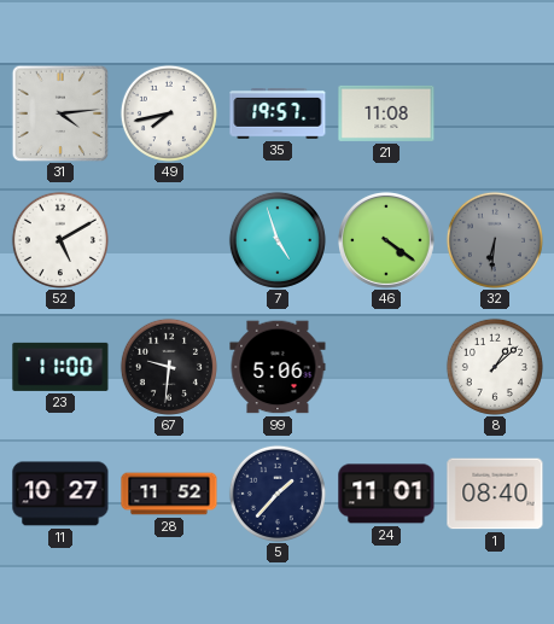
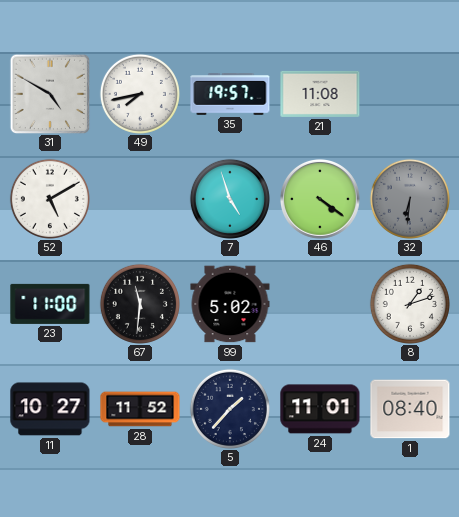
31: 4:14 -> 4:50
67: 9:31 -> 11:31
99: 5:06 -> 5:02
8: 1:08 -> 1:12
